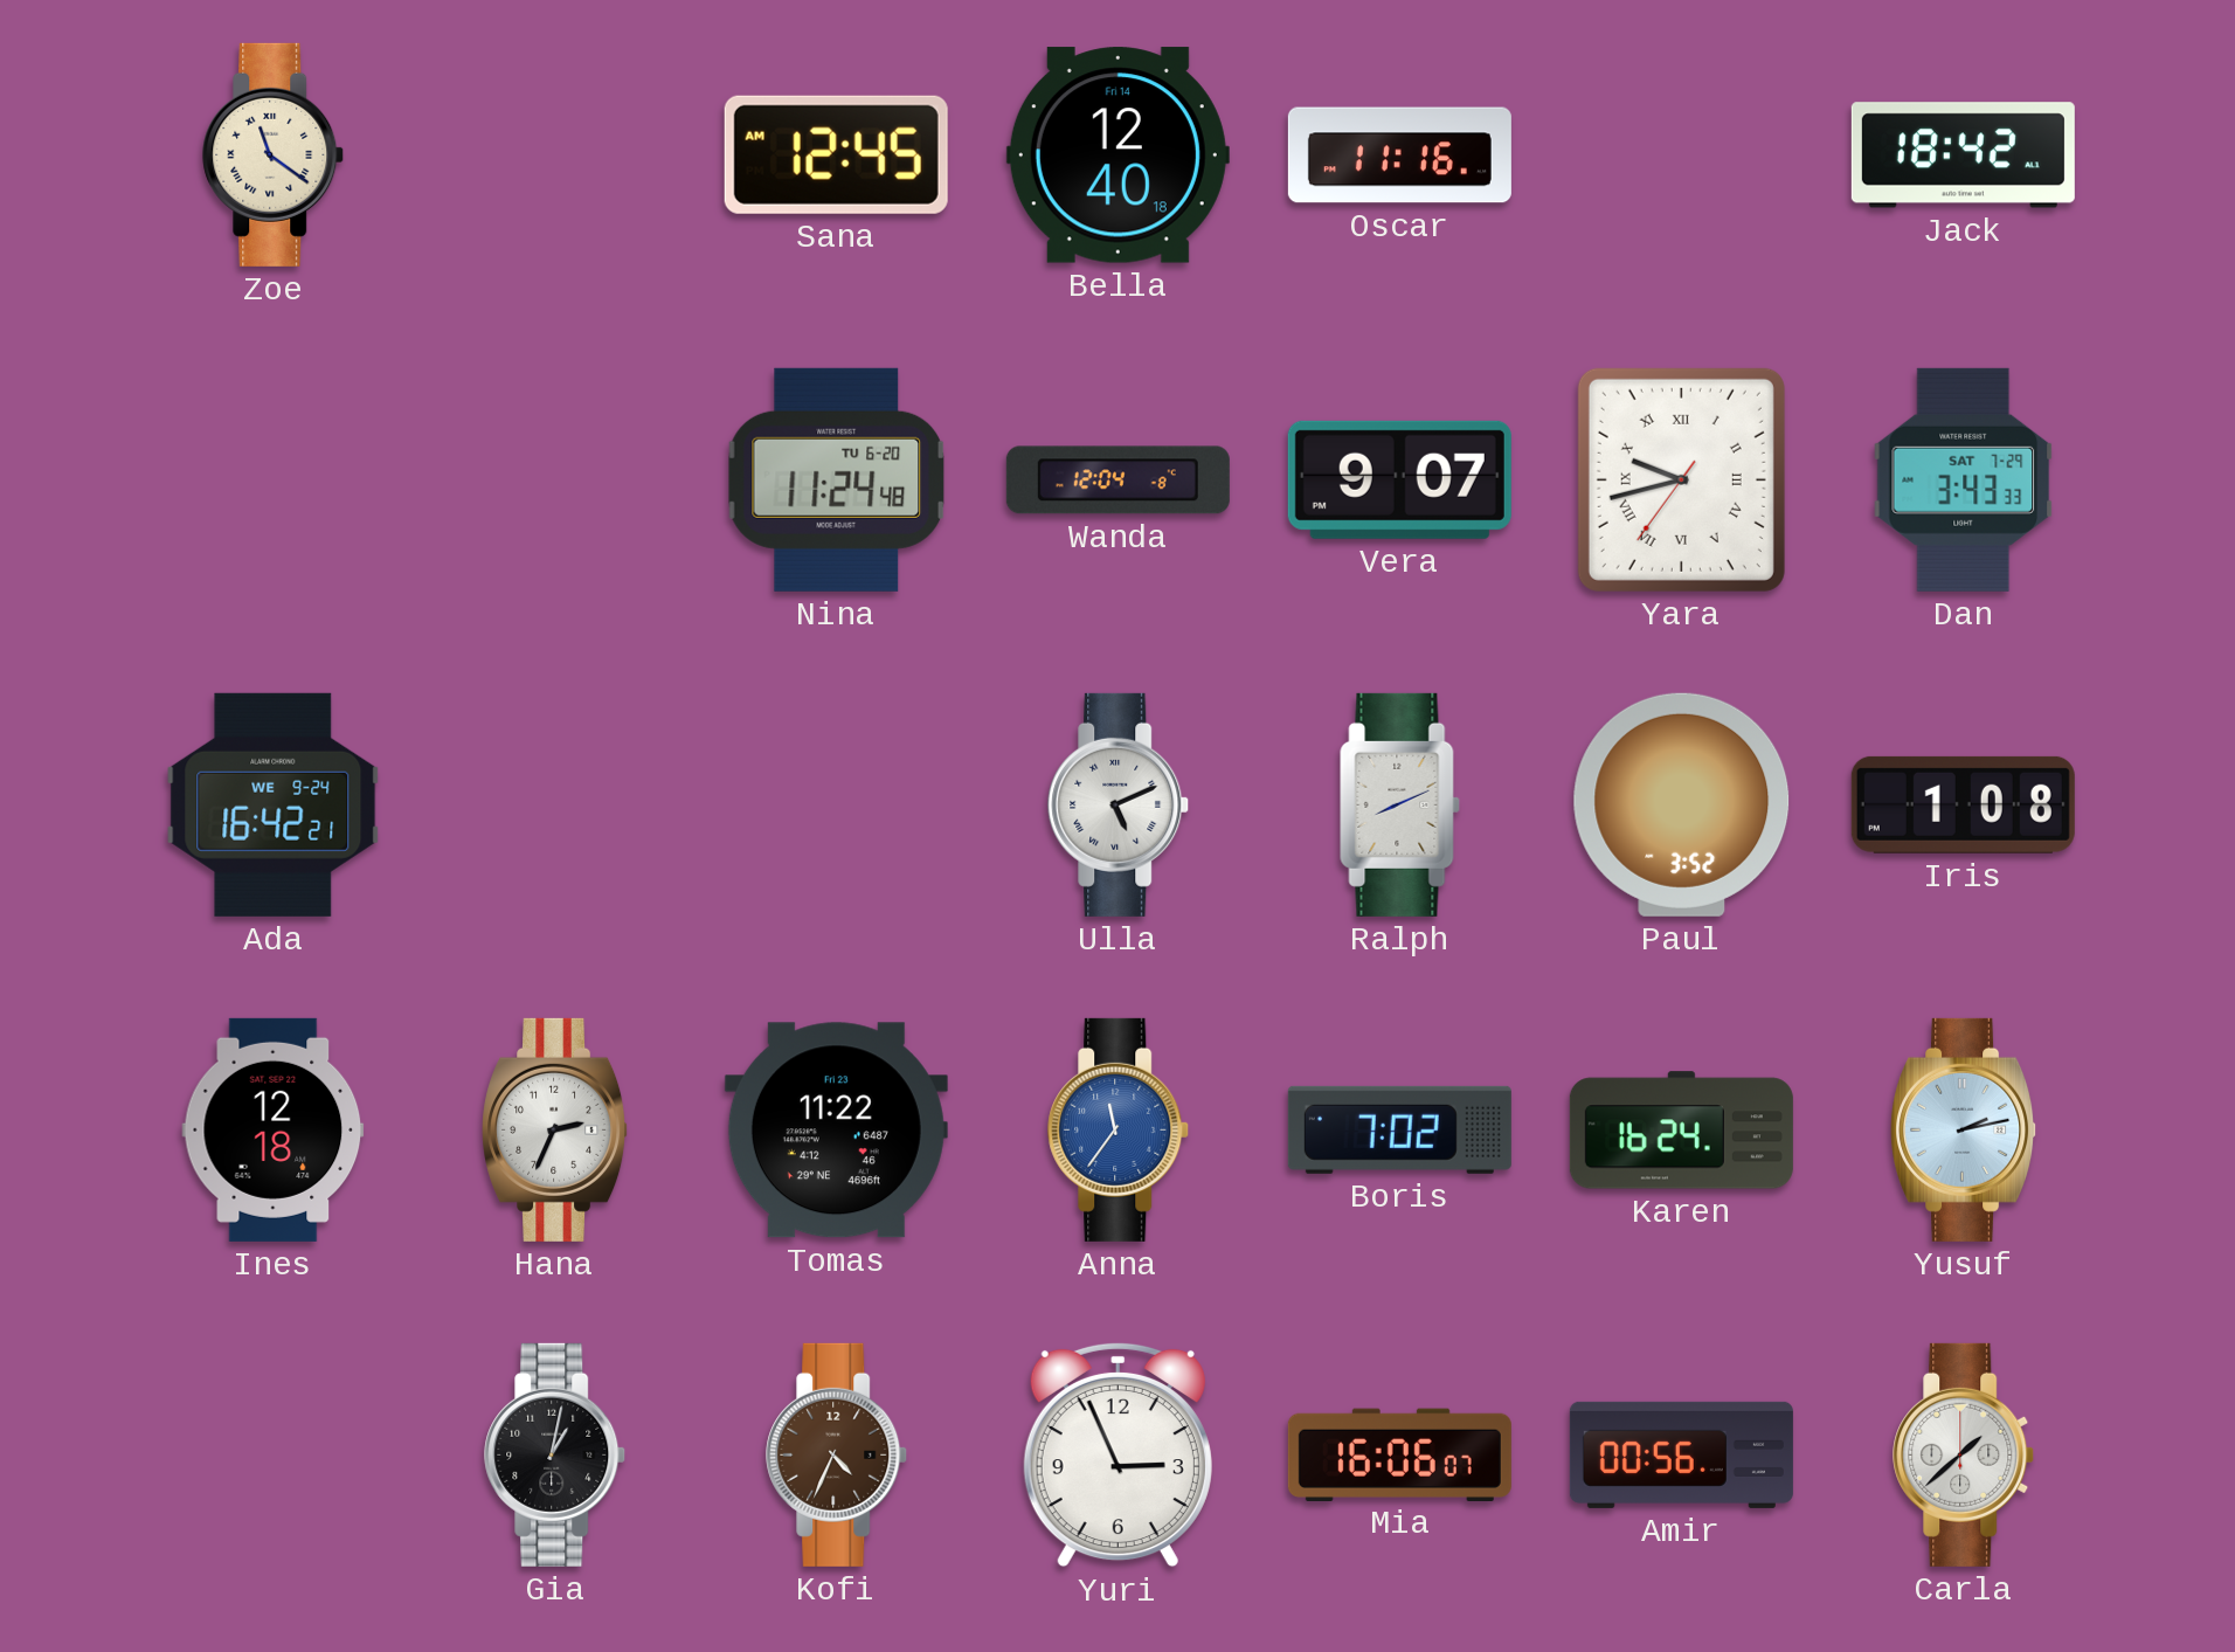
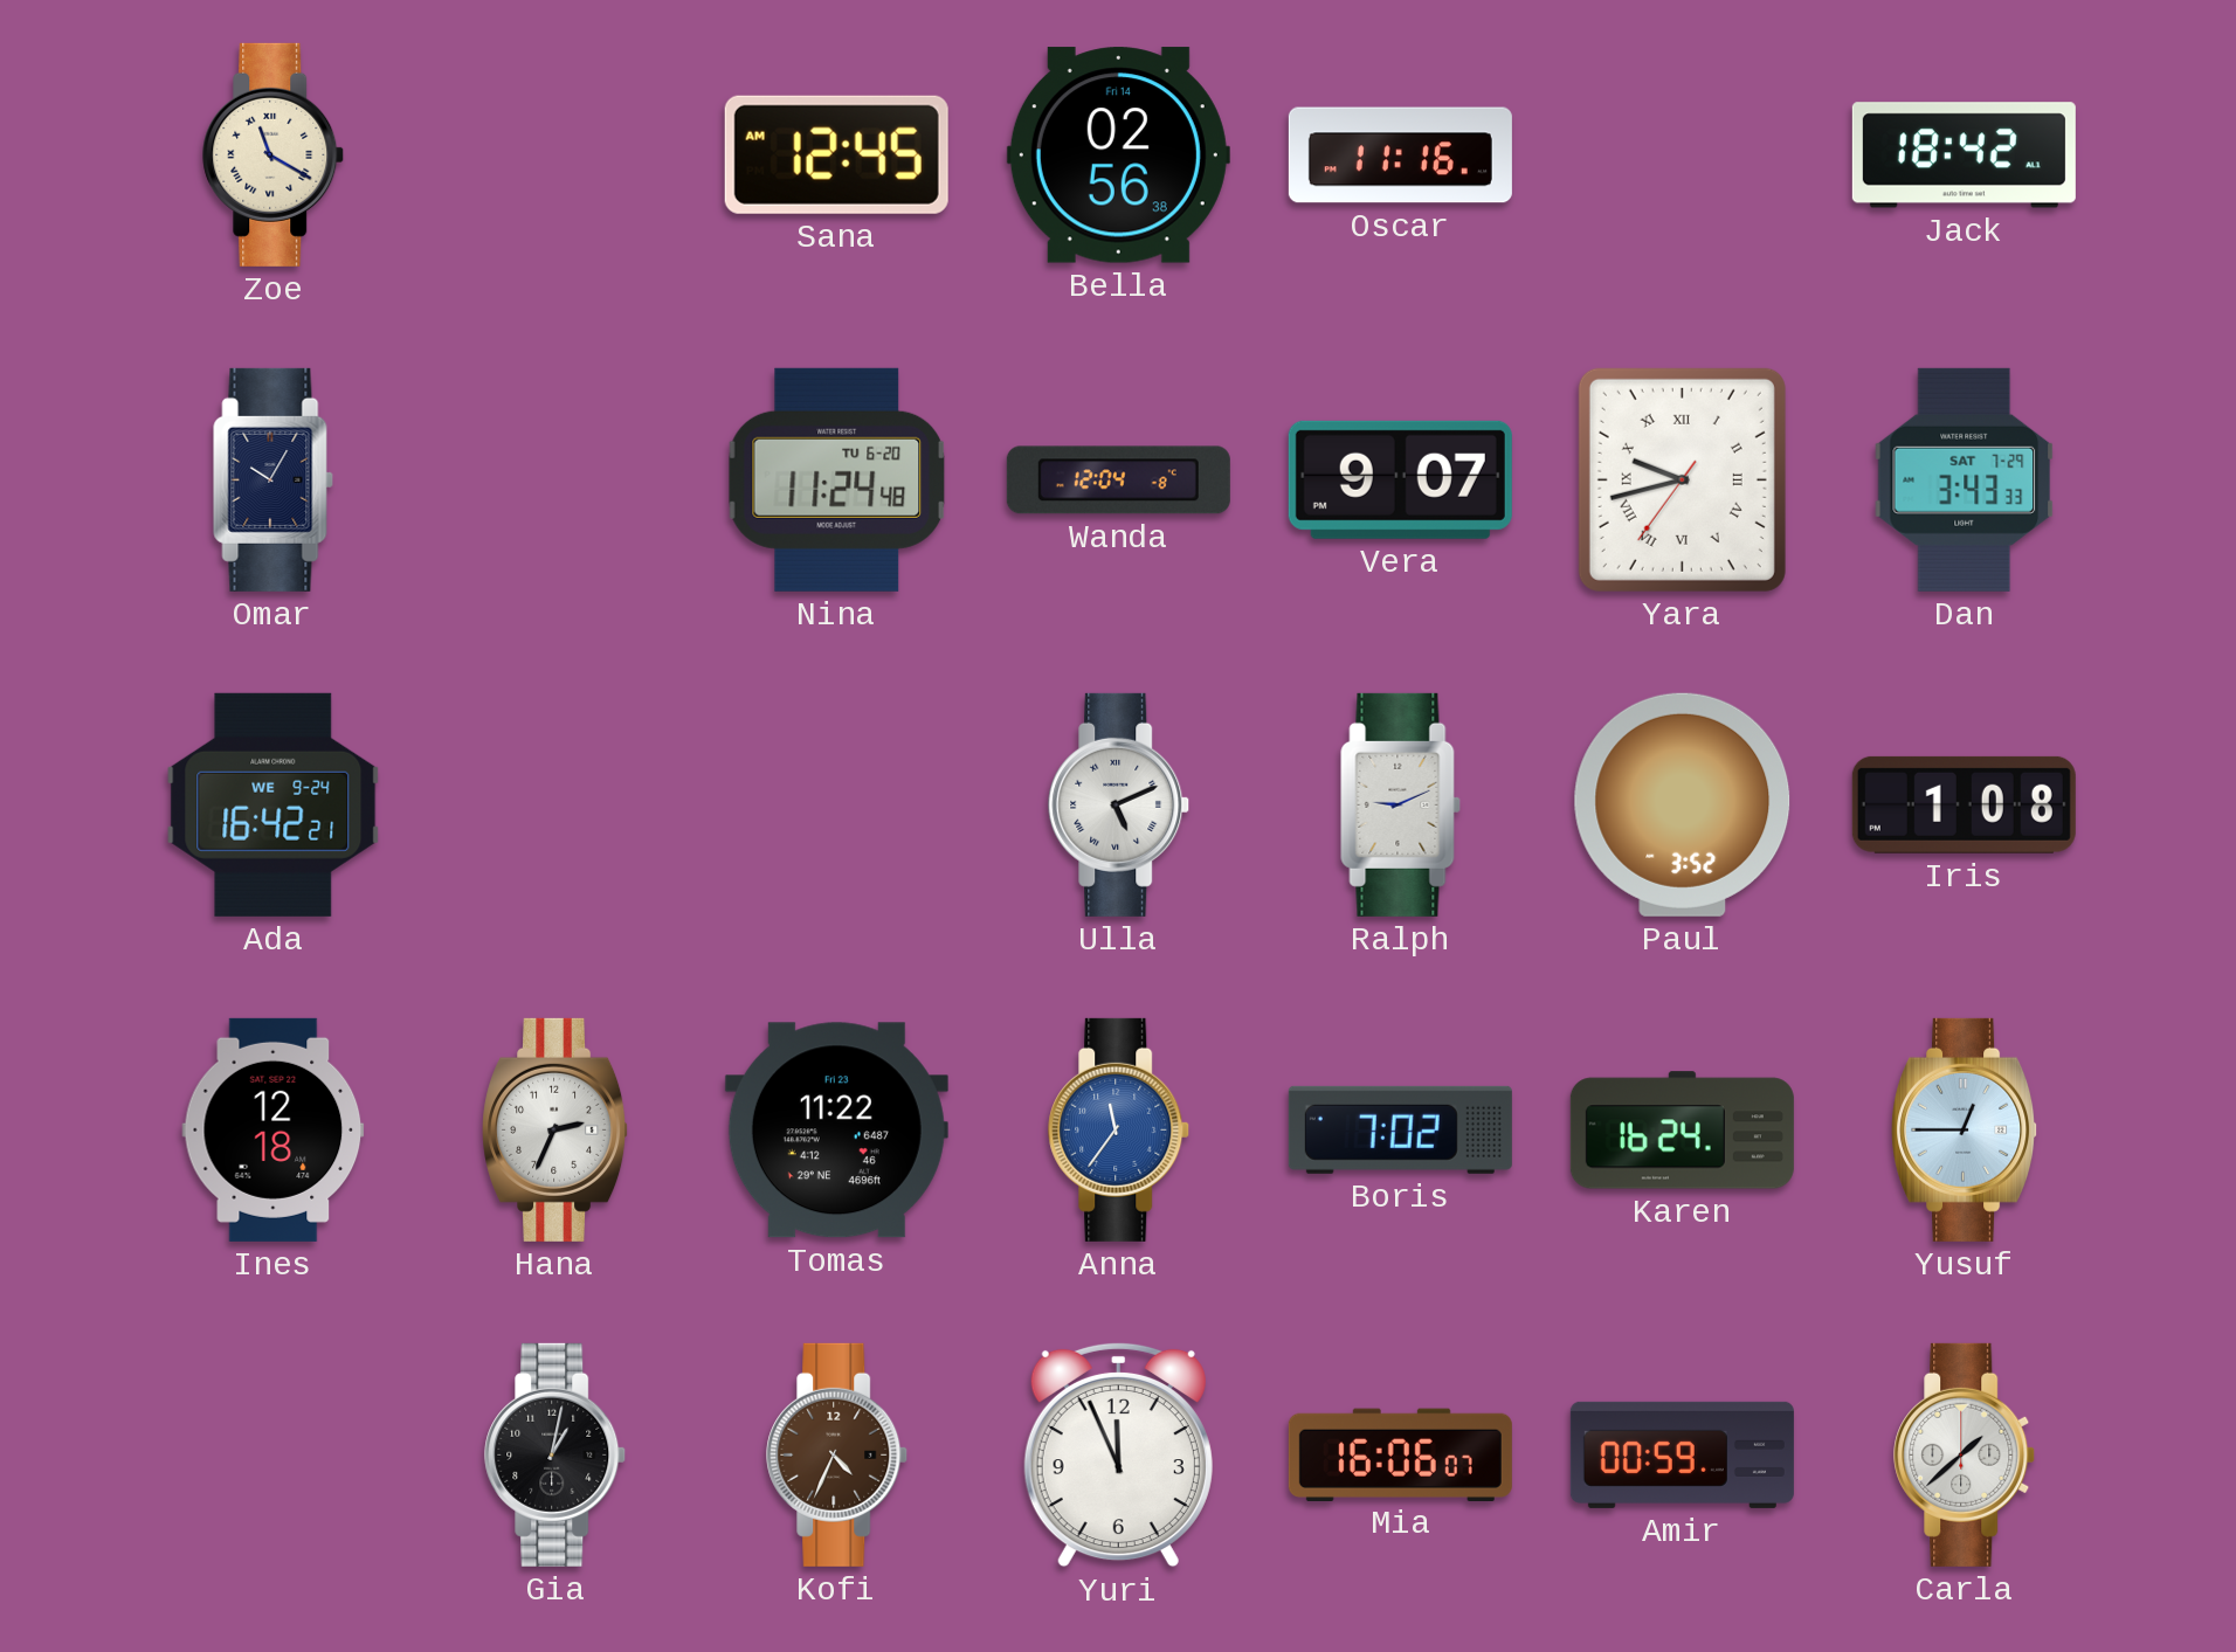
Zoe: 11:21 -> 11:20
Bella: 12:40 -> 02:56
Omar: none -> 10:05
Ralph: 8:11 -> 9:11
Yusuf: 2:13 -> 12:45
Yuri: 2:56 -> 11:56
Amir: 00:56 -> 00:59
